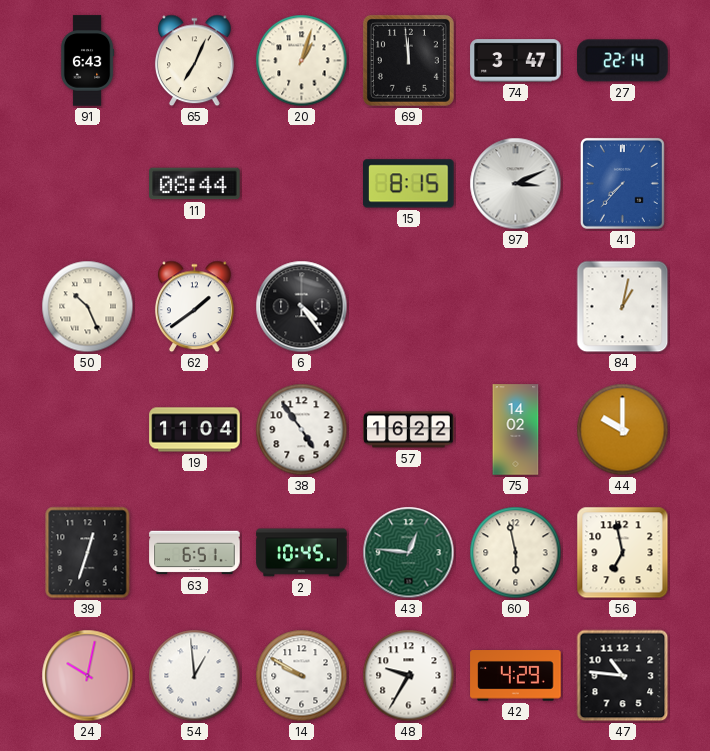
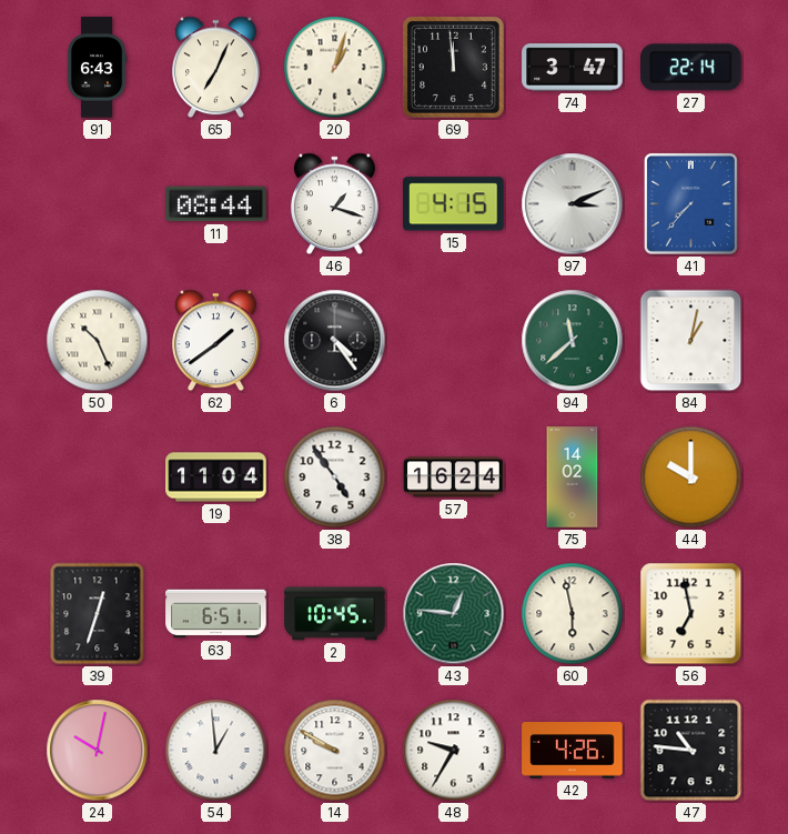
46: none -> 1:18
15: 8:15 -> 4:15
94: none -> 11:38
57: 16:22 -> 16:24
42: 4:29 -> 4:26
